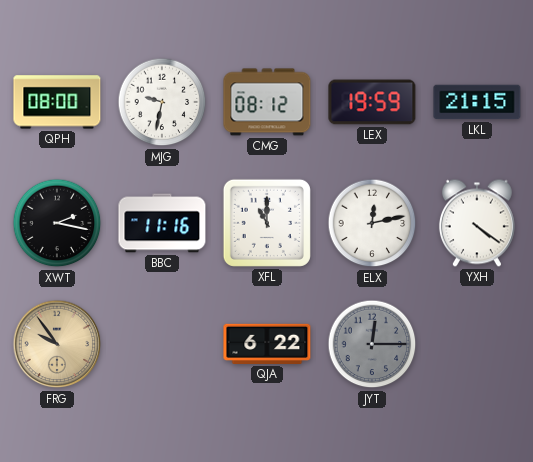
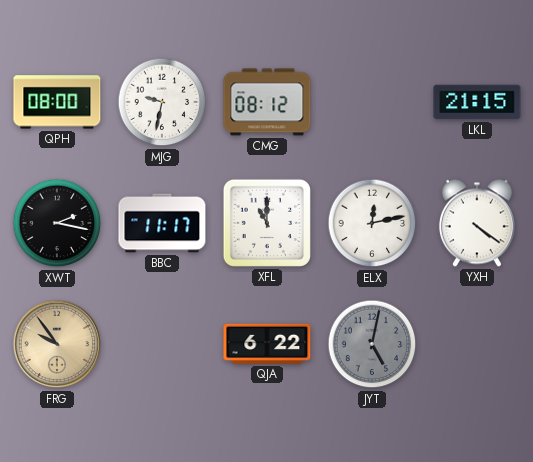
LEX: 19:59 -> none
BBC: 11:16 -> 11:17
JYT: 12:15 -> 5:02
